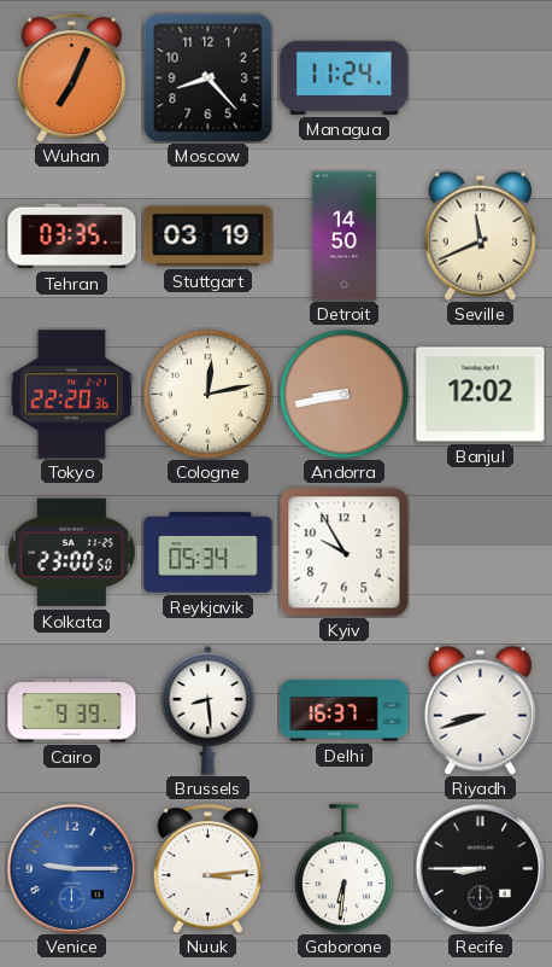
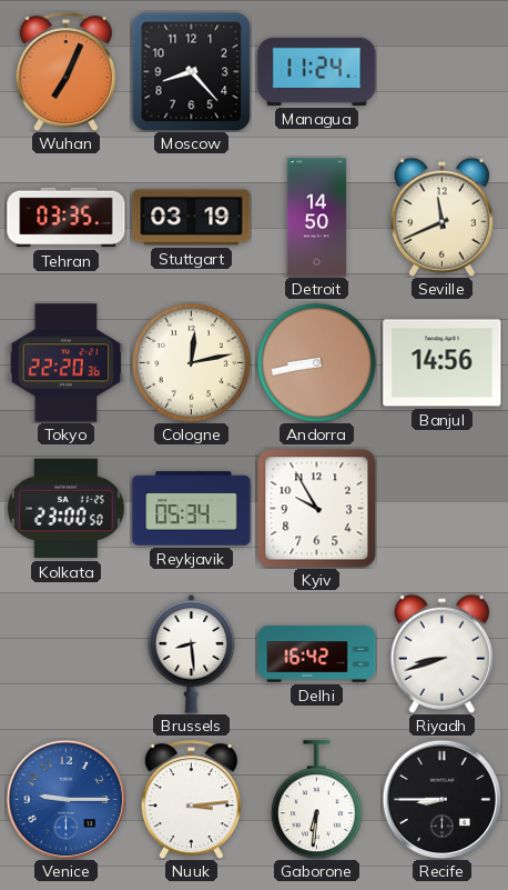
Banjul: 12:02 -> 14:56
Cairo: 9:39 -> none
Delhi: 16:37 -> 16:42
